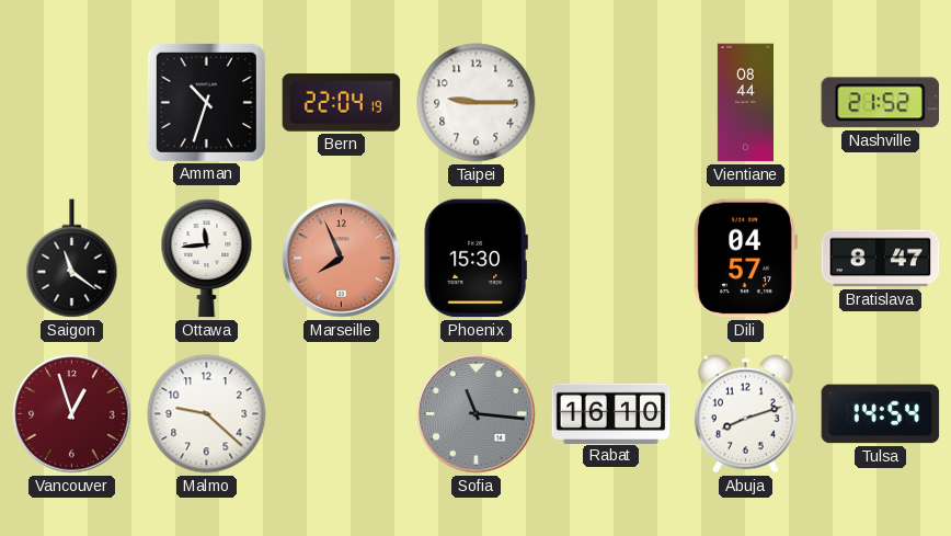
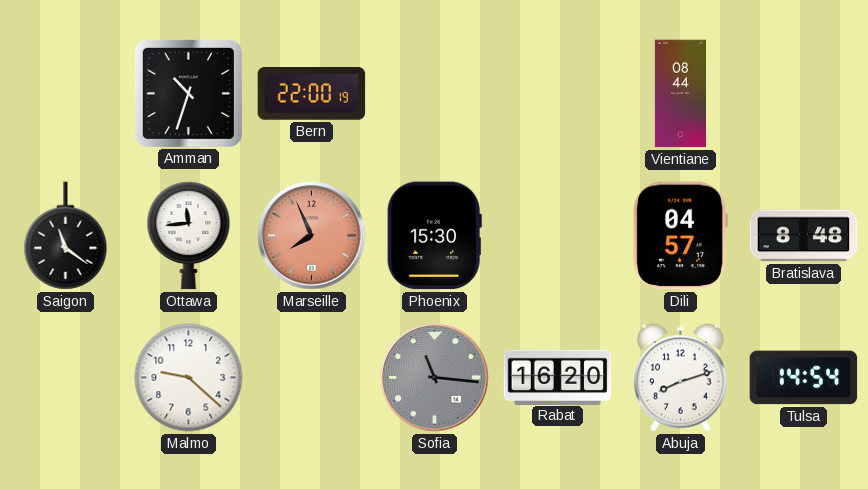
Bern: 22:04 -> 22:00
Taipei: 9:15 -> none
Nashville: 21:52 -> none
Bratislava: 8:47 -> 8:48
Vancouver: 12:57 -> none
Rabat: 16:10 -> 16:20
